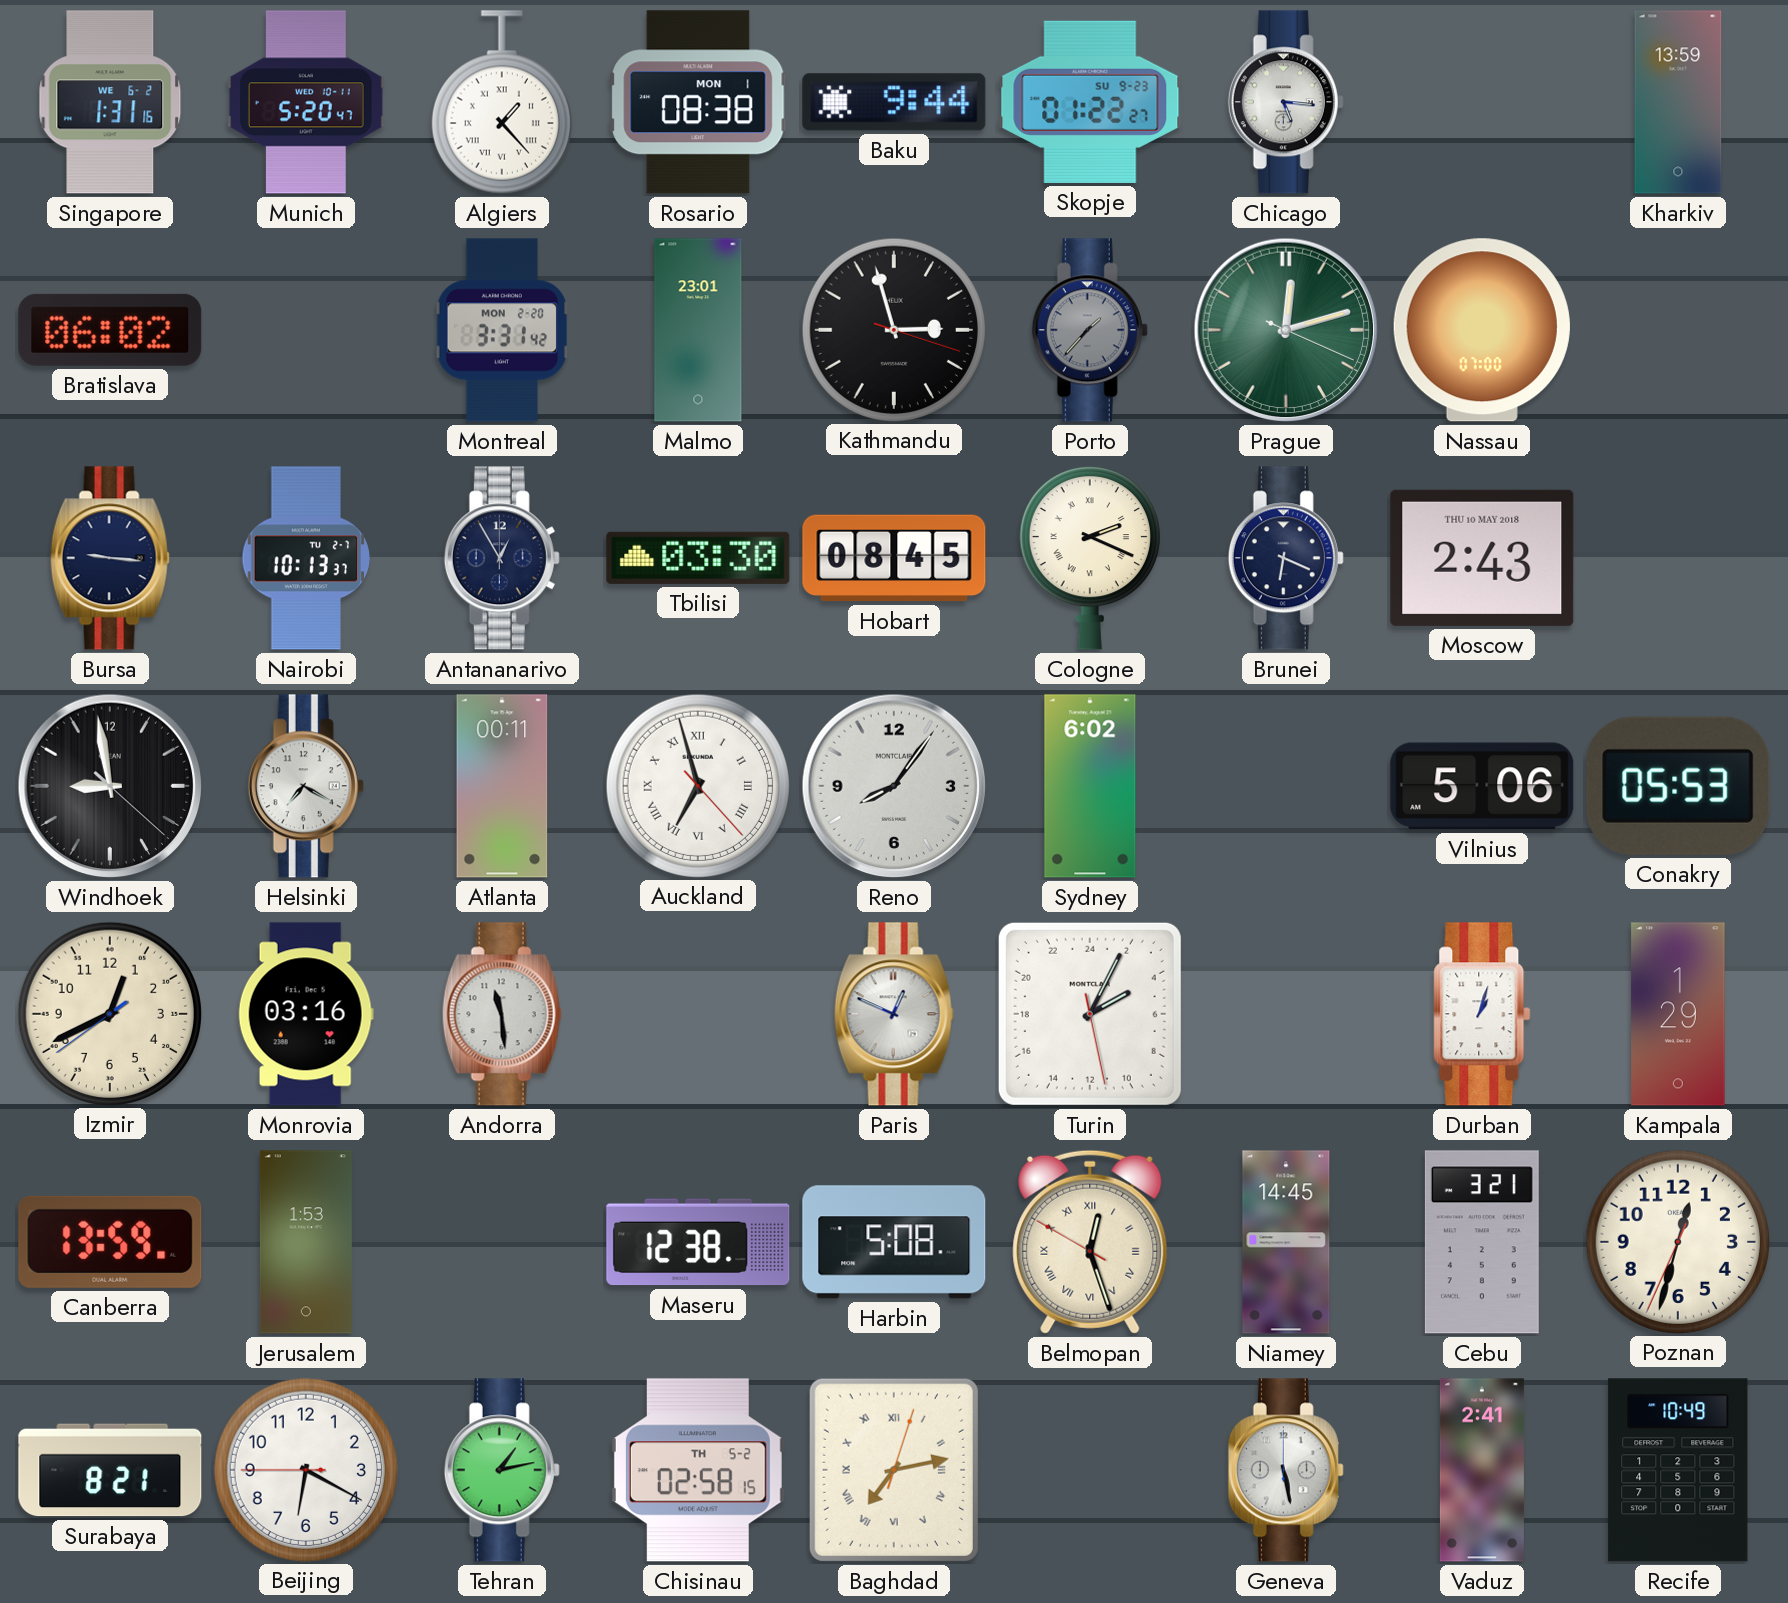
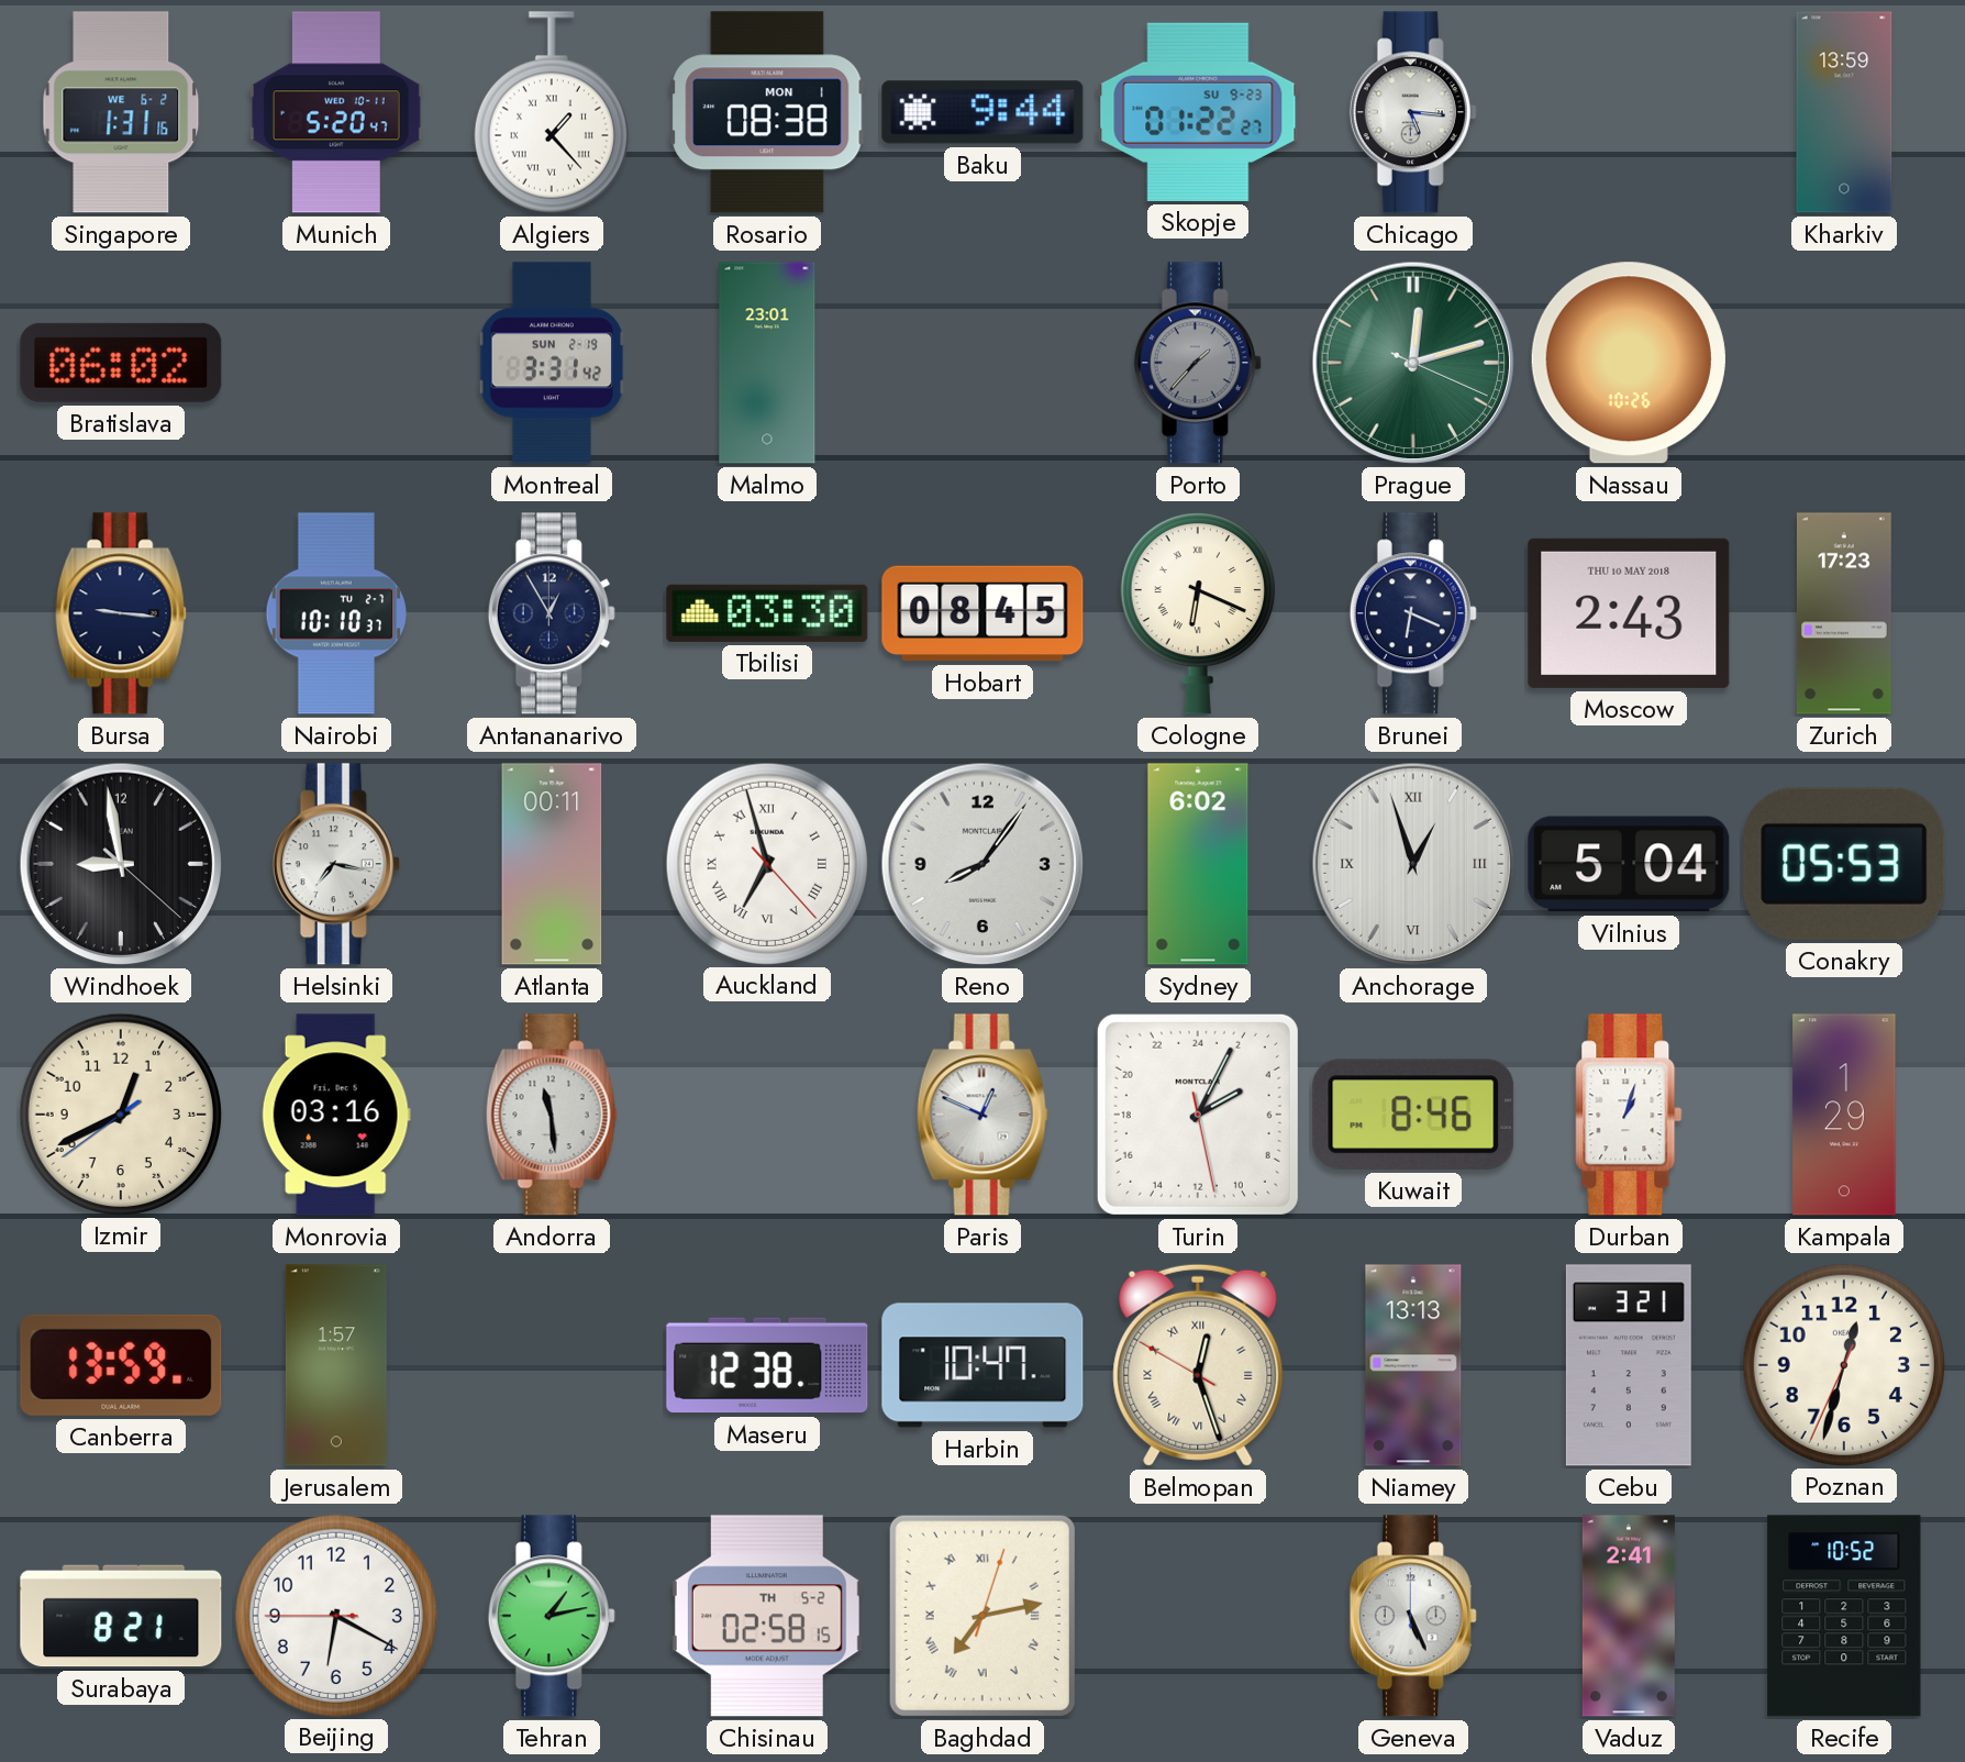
Montreal date: MON 2-20 -> SUN 2-19
Kathmandu: 2:57 -> none
Nassau: 07:00 -> 10:26
Nairobi: 10:13 -> 10:10
Cologne: 2:19 -> 6:19
Zurich: none -> 17:23
Helsinki: 7:20 -> 7:17
Anchorage: none -> 12:57
Vilnius: 5:06 -> 5:04
Kuwait: none -> 8:46
Jerusalem: 1:53 -> 1:57
Harbin: 5:08 -> 10:47
Niamey: 14:45 -> 13:13
Geneva: 5:28 -> 5:26
Recife: 10:49 -> 10:52
